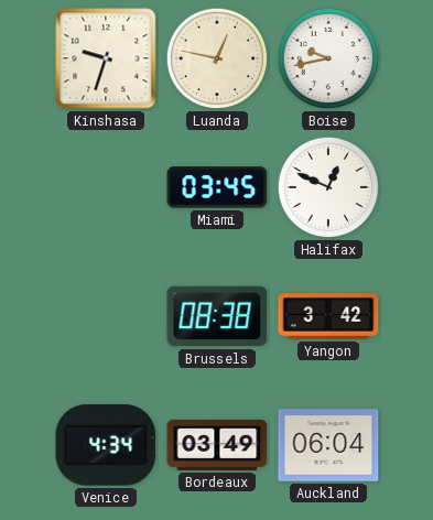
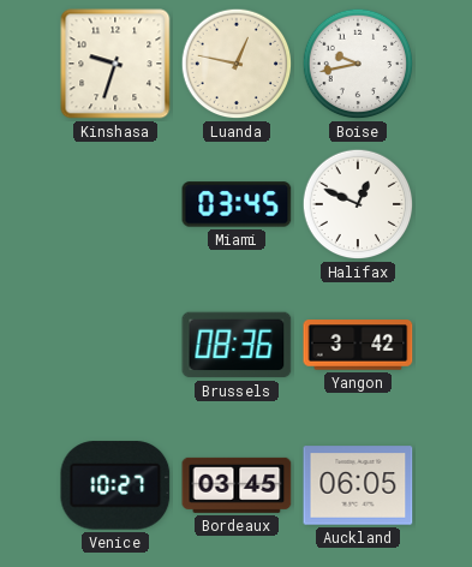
Brussels: 08:38 -> 08:36
Venice: 4:34 -> 10:27
Bordeaux: 03:49 -> 03:45
Auckland: 06:04 -> 06:05
